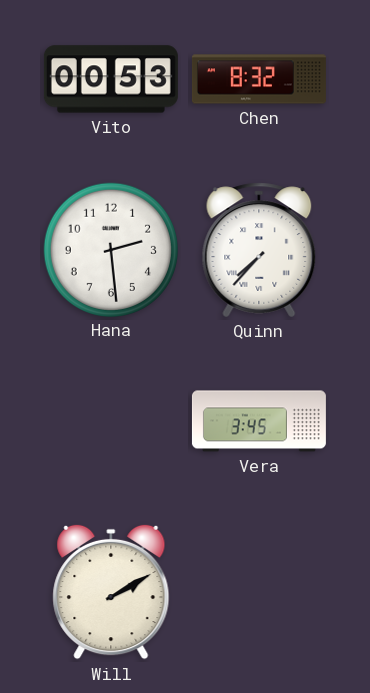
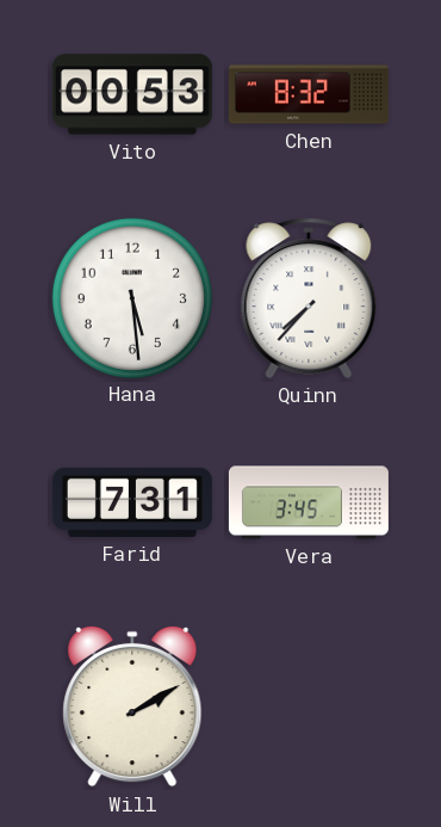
Hana: 2:29 -> 5:29
Farid: none -> 7:31
